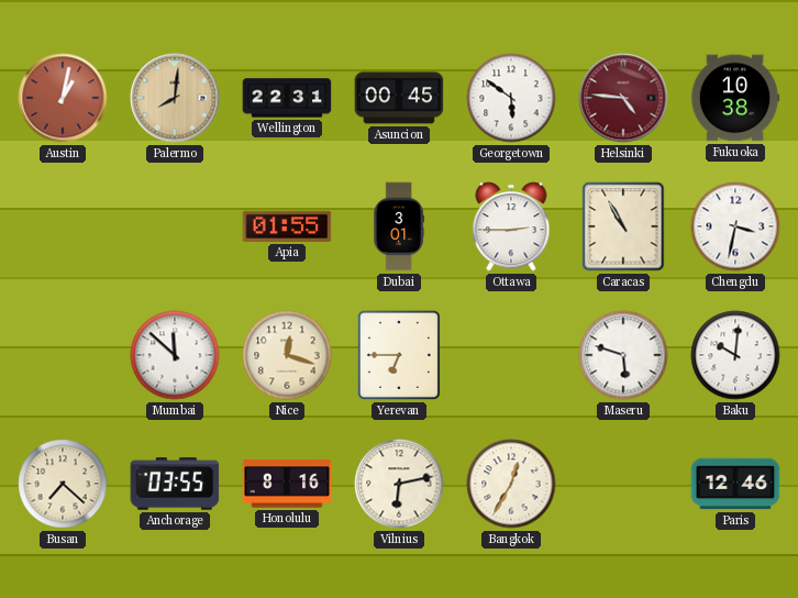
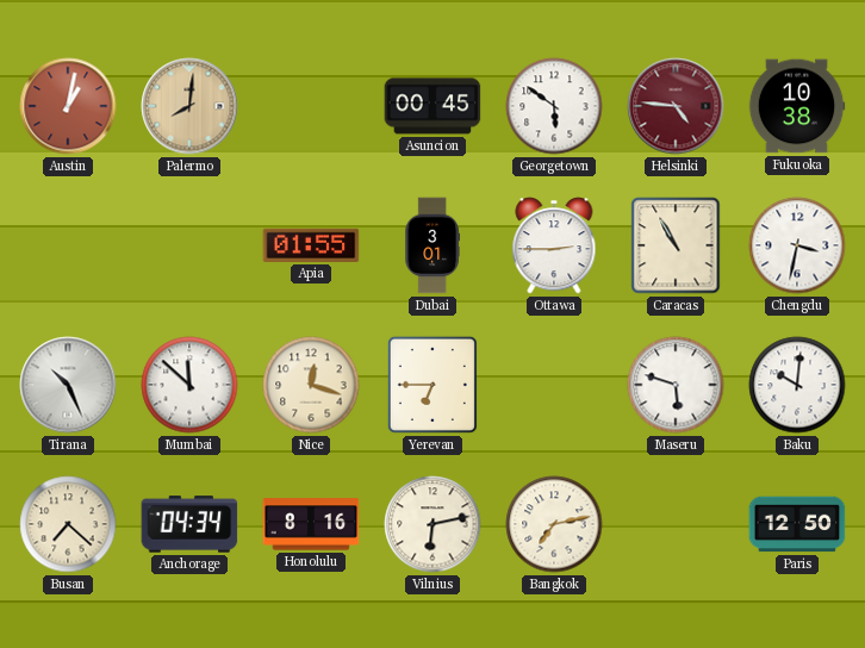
Wellington: 22:31 -> none
Tirana: none -> 10:26
Anchorage: 03:55 -> 04:34
Bangkok: 12:35 -> 7:13
Paris: 12:46 -> 12:50
